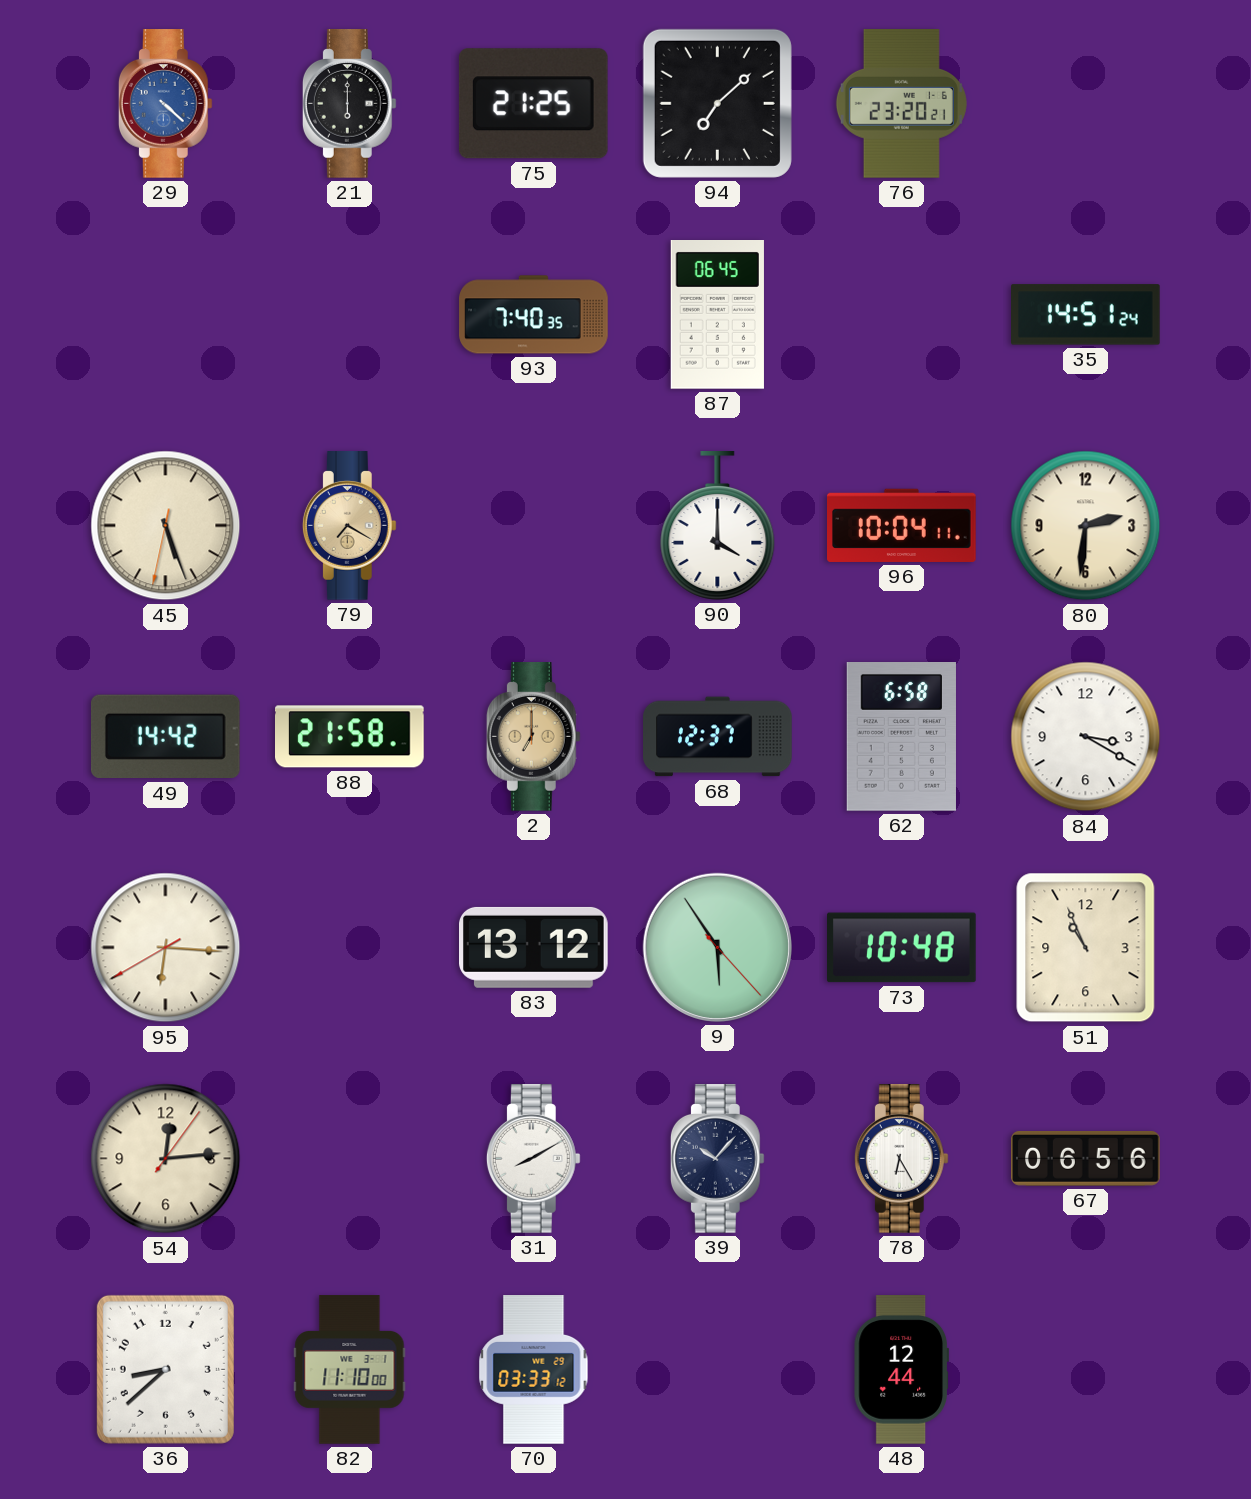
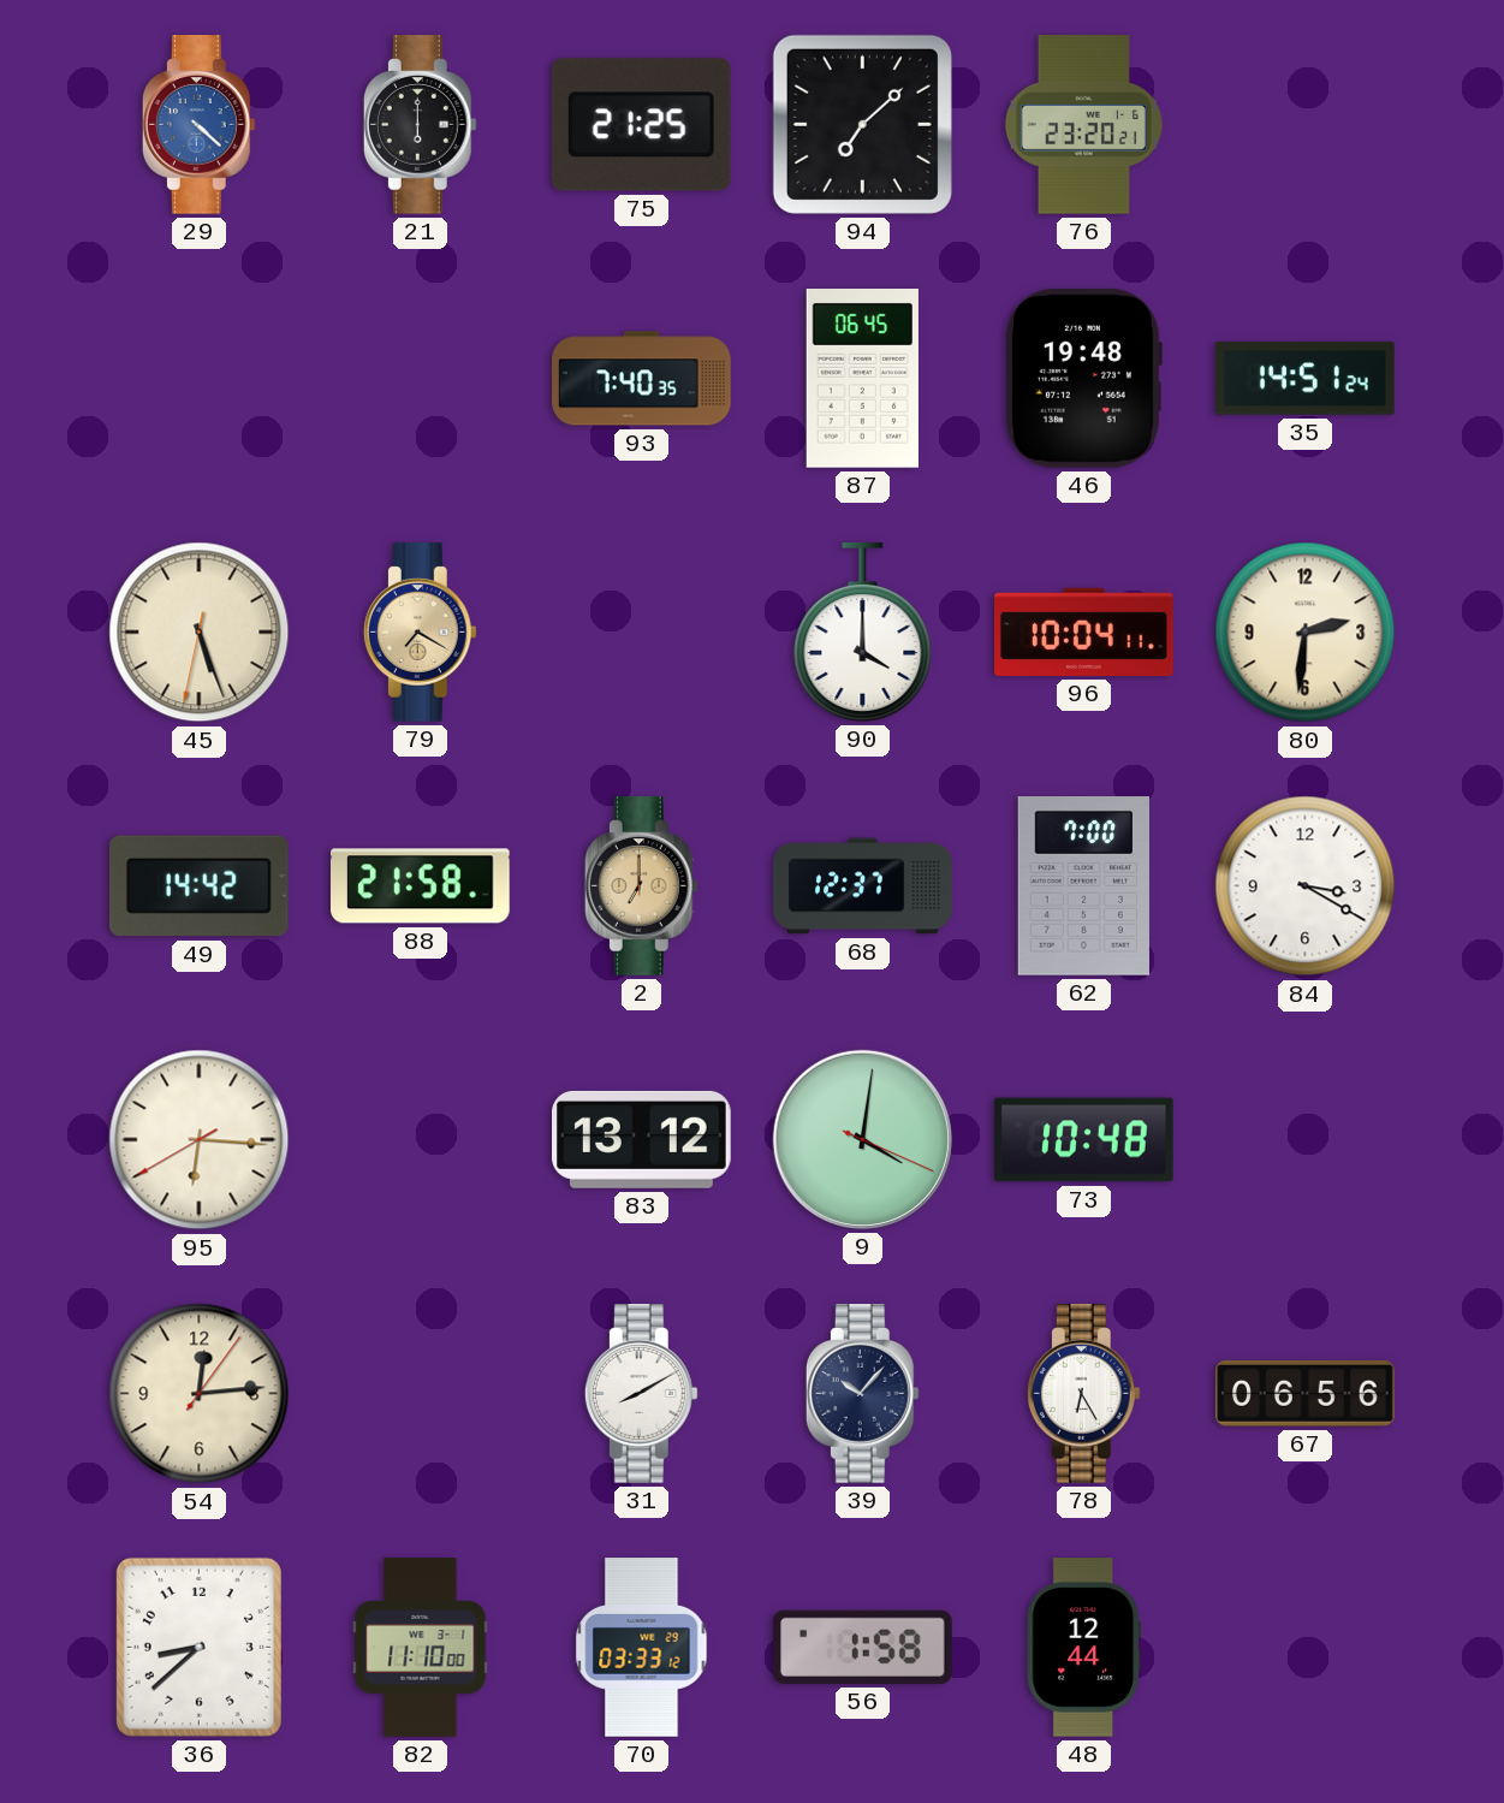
46: none -> 19:48
62: 6:58 -> 7:00
9: 5:54 -> 4:01
51: 10:56 -> none
56: none -> 1:58
